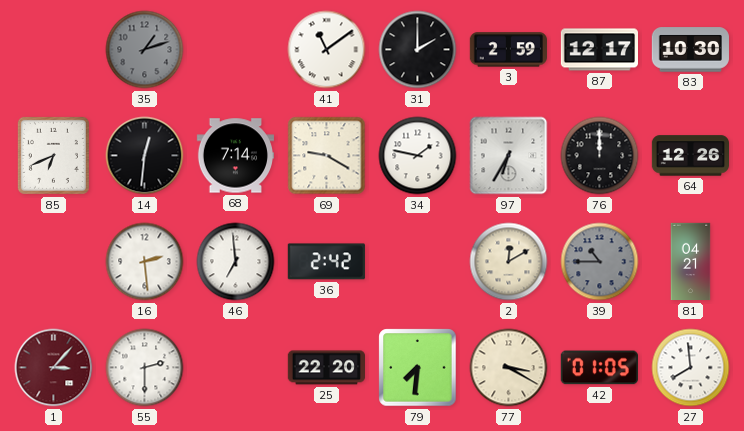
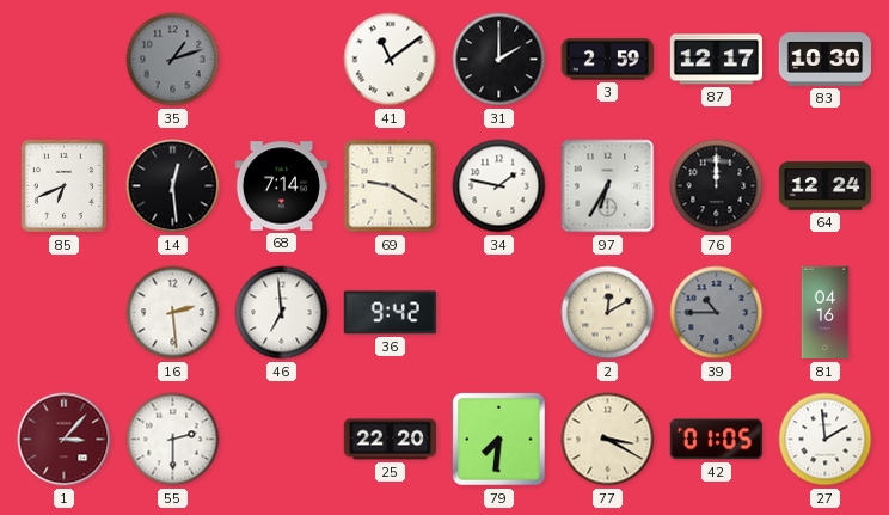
14: 12:31 -> 12:29
64: 12:26 -> 12:24
36: 2:42 -> 9:42
81: 04:21 -> 04:16
27: 7:59 -> 1:59
